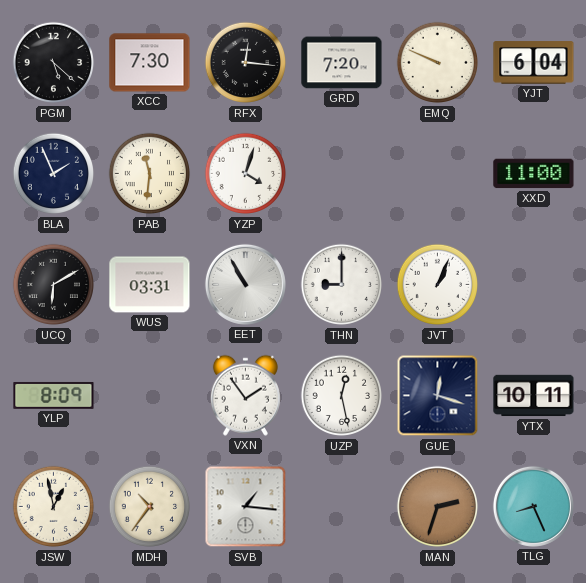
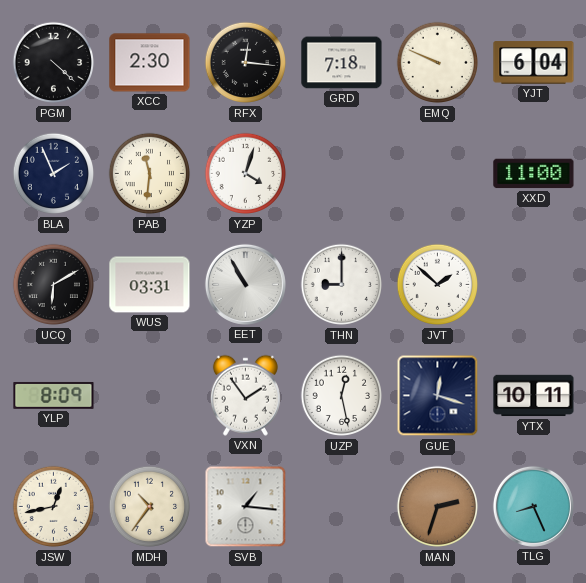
PGM: 5:22 -> 4:22
XCC: 7:30 -> 2:30
GRD: 7:20 -> 7:18
JVT: 1:04 -> 1:52
JSW: 12:58 -> 12:43
